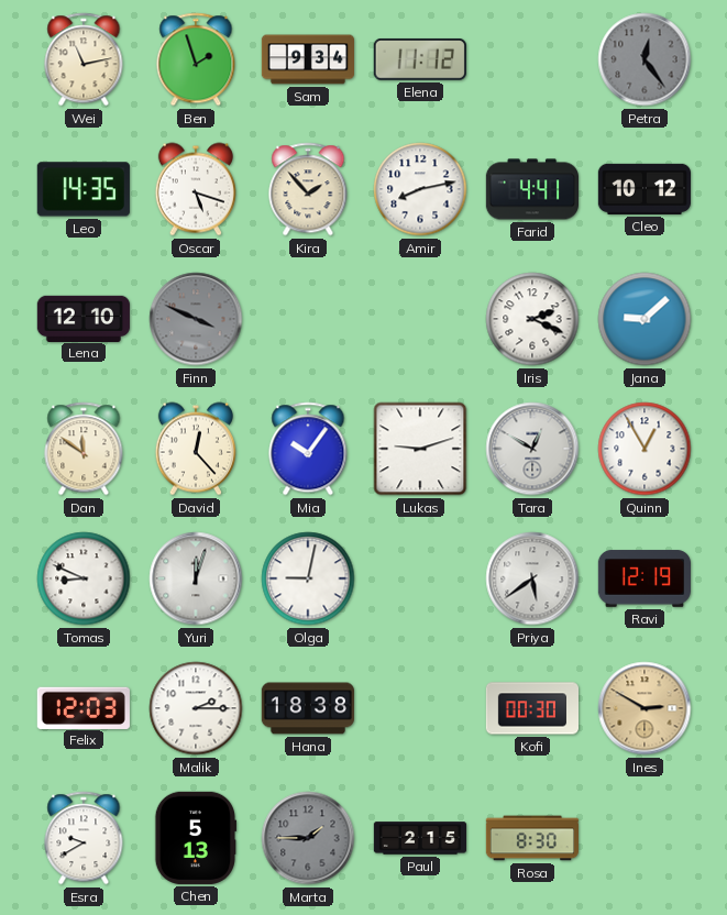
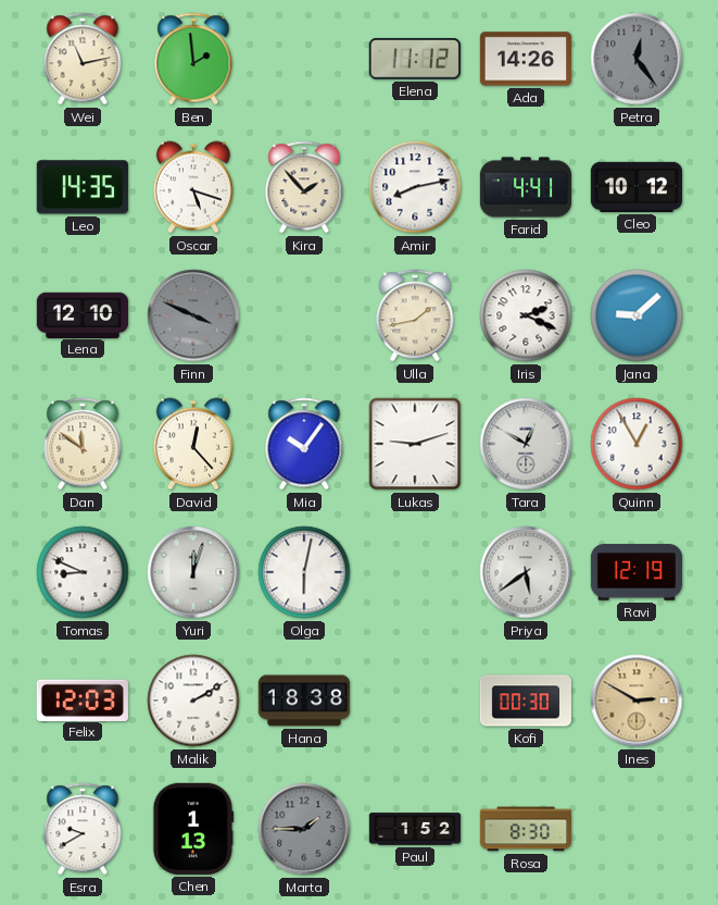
Ben: 1:57 -> 1:59
Sam: 9:34 -> none
Ada: none -> 14:26
Ulla: none -> 1:43
Olga: 9:02 -> 6:02
Malik: 2:15 -> 2:10
Chen: 5:13 -> 1:13
Paul: 2:15 -> 1:52
